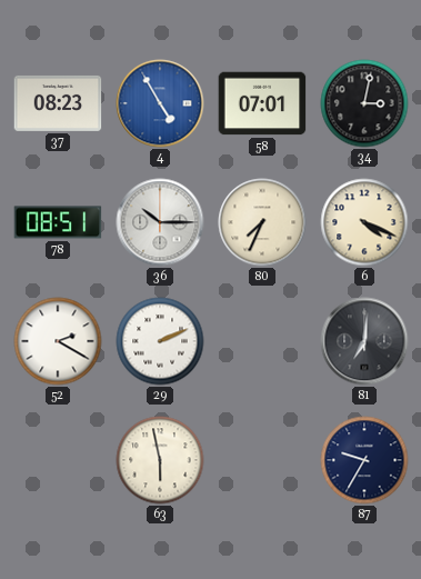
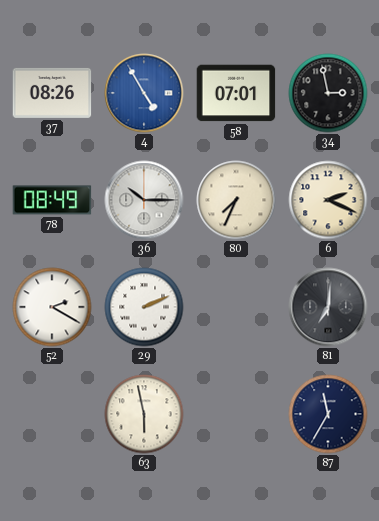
37: 08:23 -> 08:26
34: 3:02 -> 2:58
78: 08:51 -> 08:49
6: 4:19 -> 2:19
87: 9:35 -> 11:35
